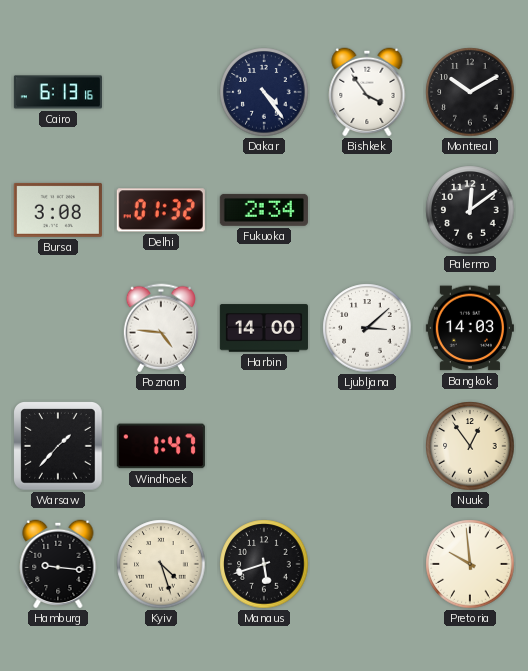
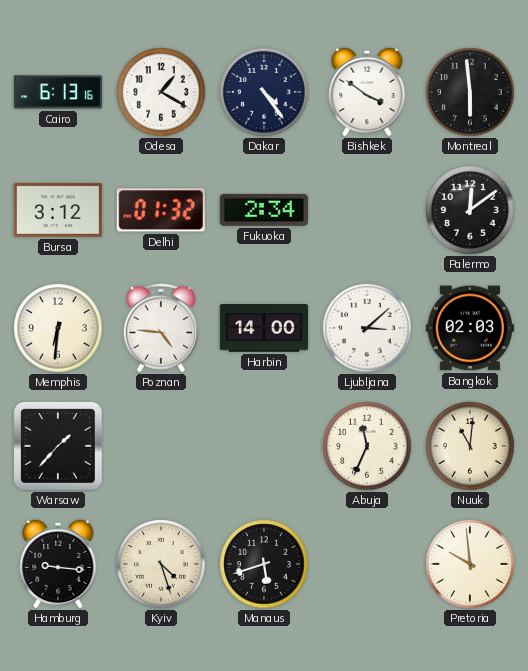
Odesa: none -> 1:20
Bishkek: 3:54 -> 3:51
Montreal: 10:10 -> 5:59
Bursa: 3:08 -> 3:12
Memphis: none -> 6:31
Bangkok: 14:03 -> 02:03
Windhoek: 1:47 -> none
Abuja: none -> 11:34
Nuuk: 12:54 -> 11:01
